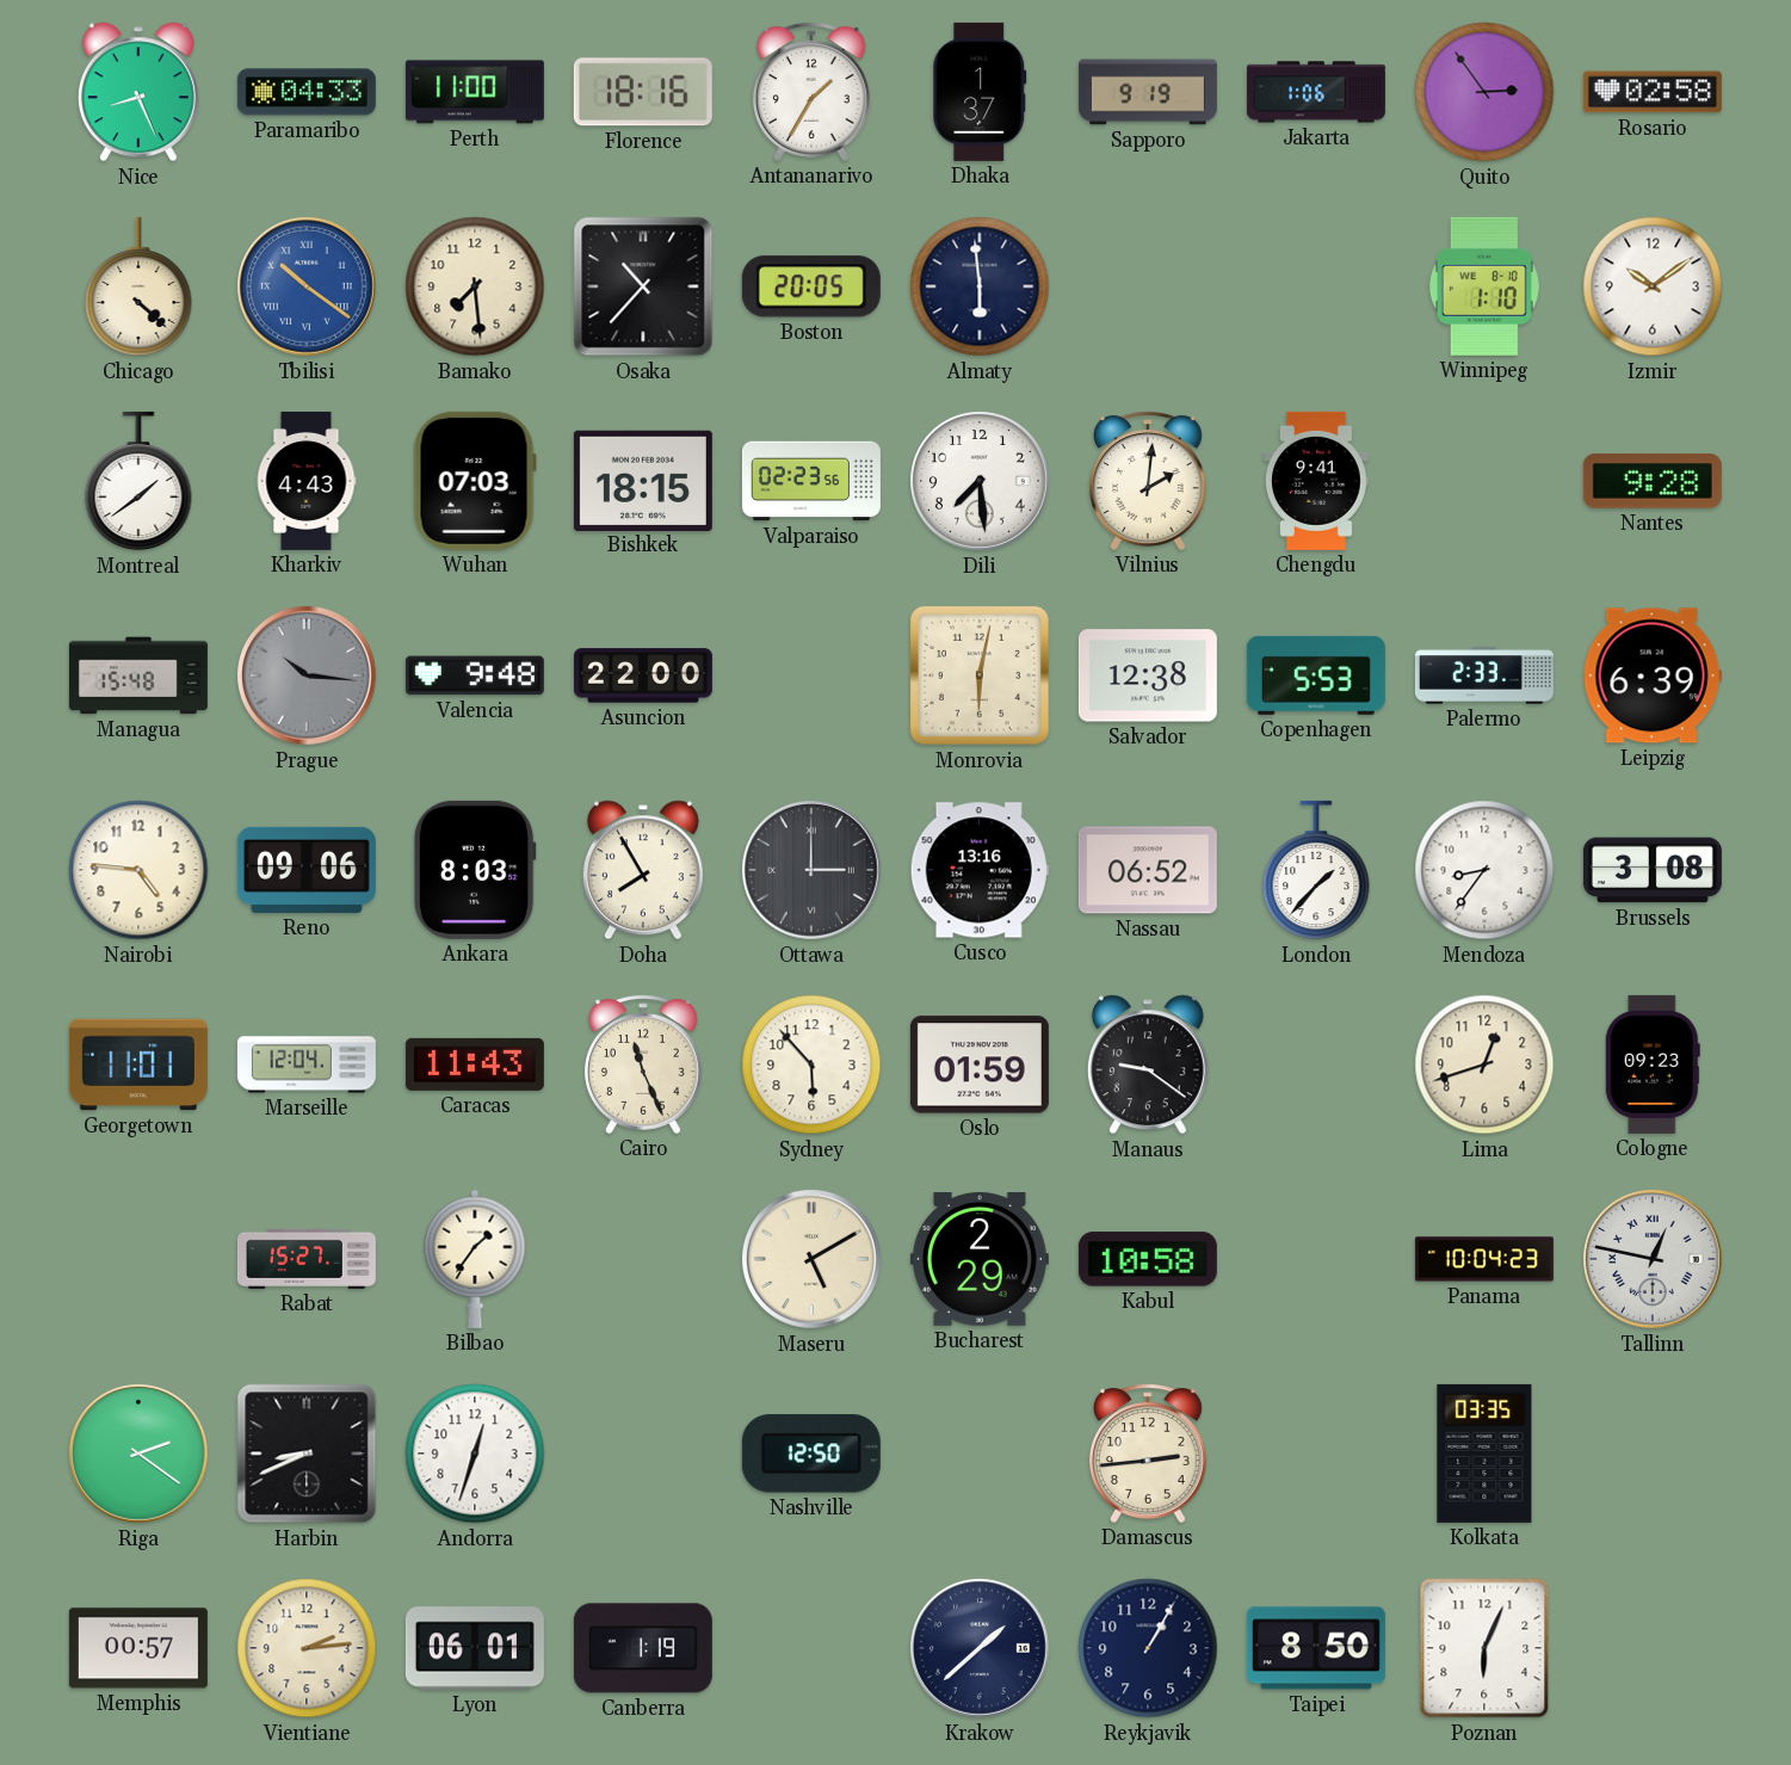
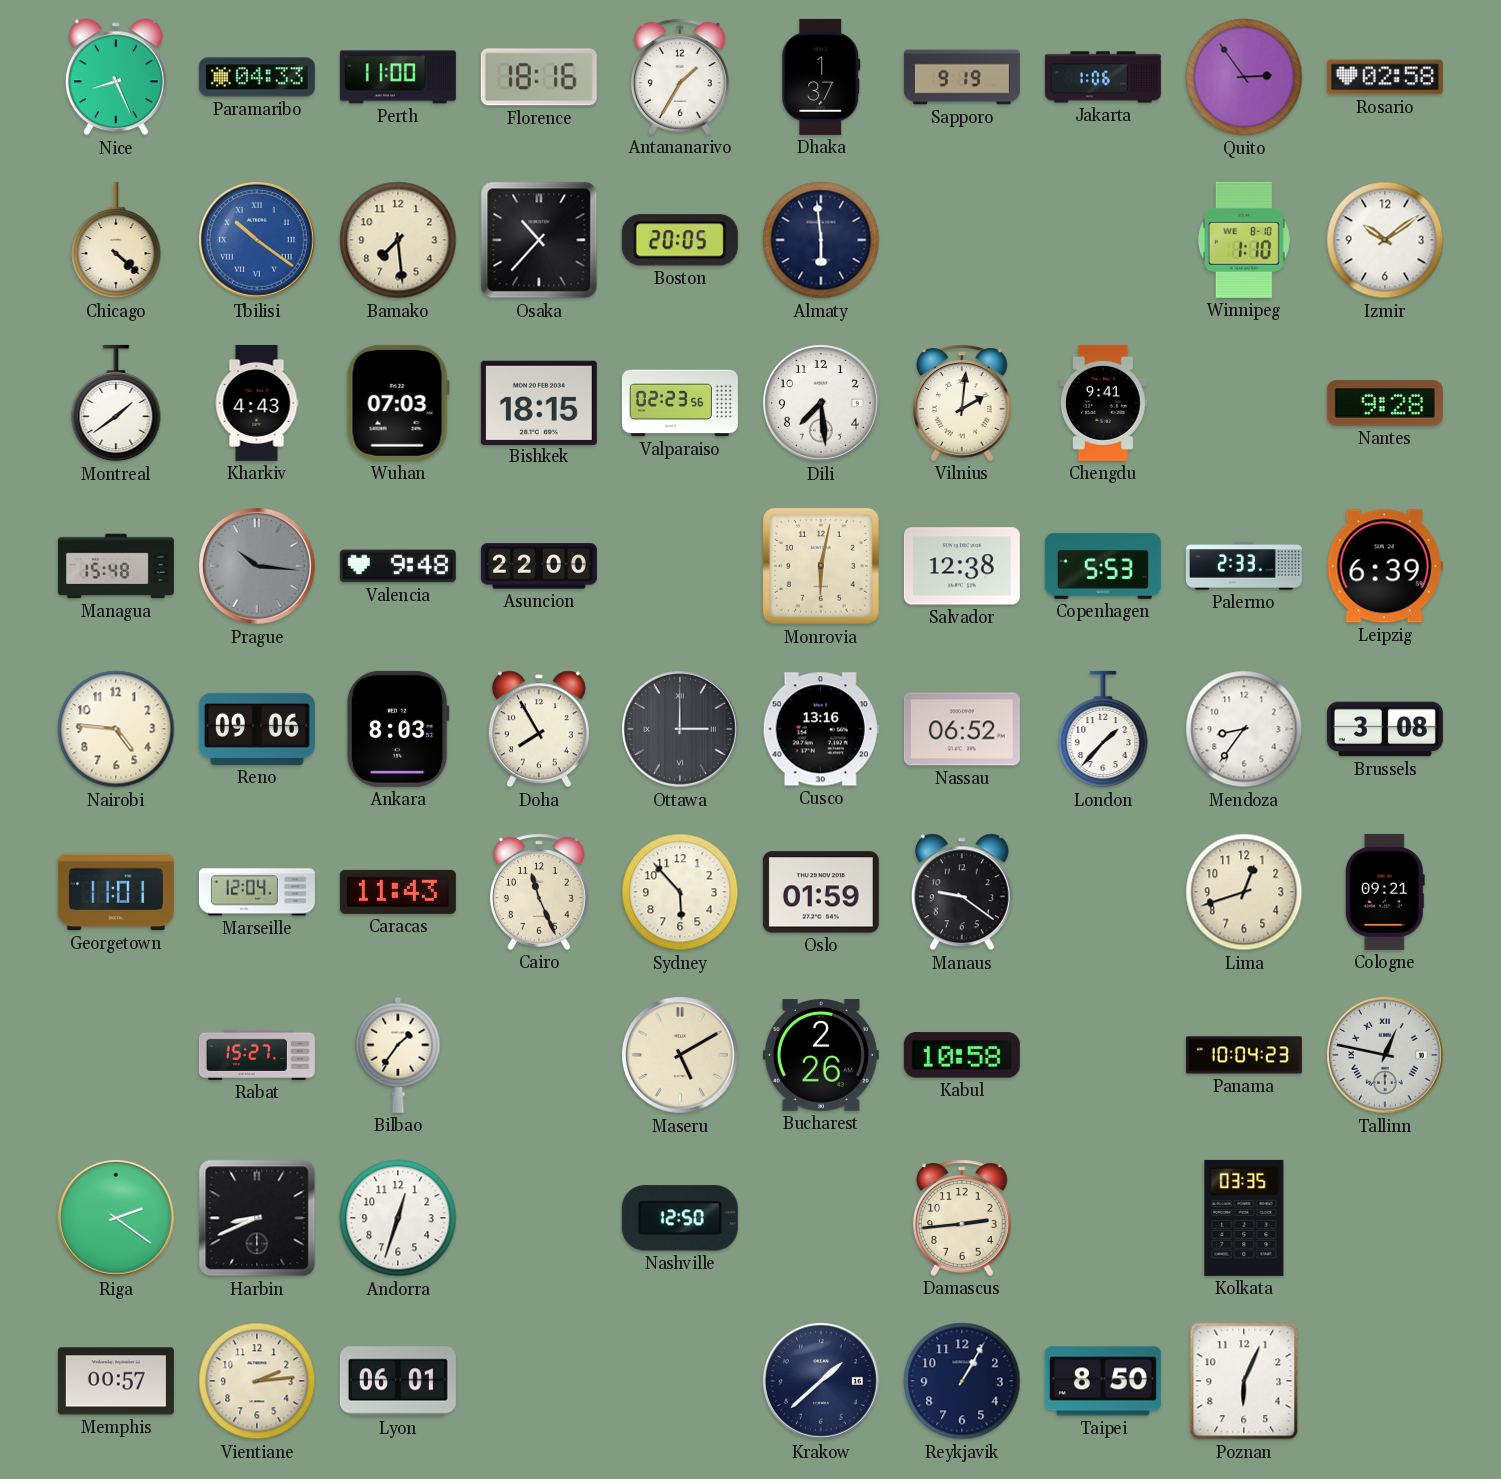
Cologne: 09:23 -> 09:21
Bucharest: 2:29 -> 2:26
Canberra: 1:19 -> none
